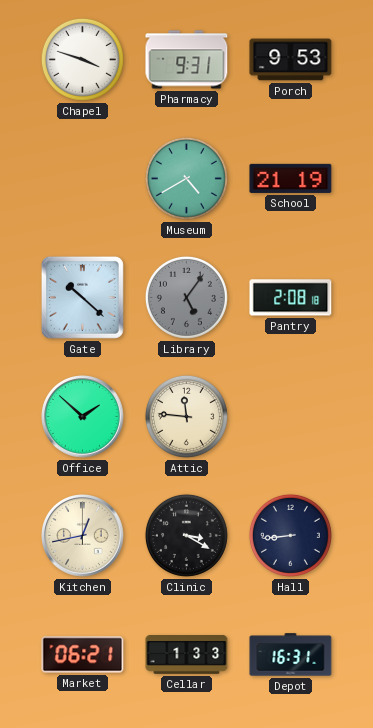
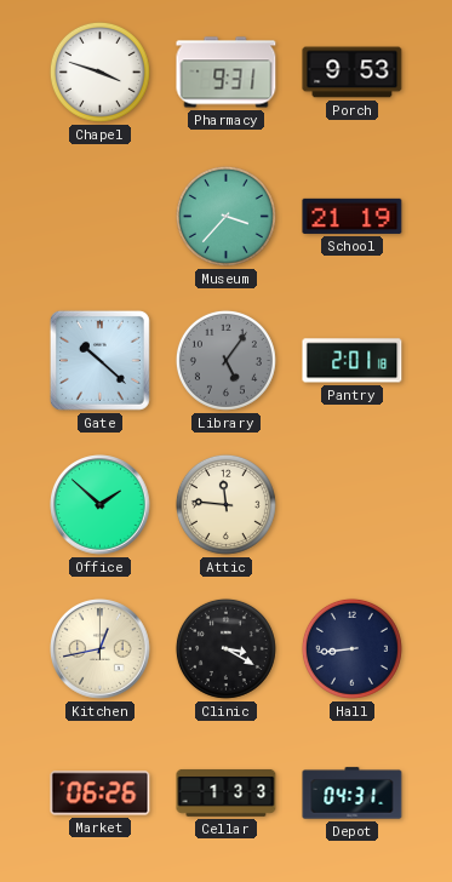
Museum: 4:40 -> 3:37
Pantry: 2:08 -> 2:01
Market: 06:21 -> 06:26
Depot: 16:31 -> 04:31
